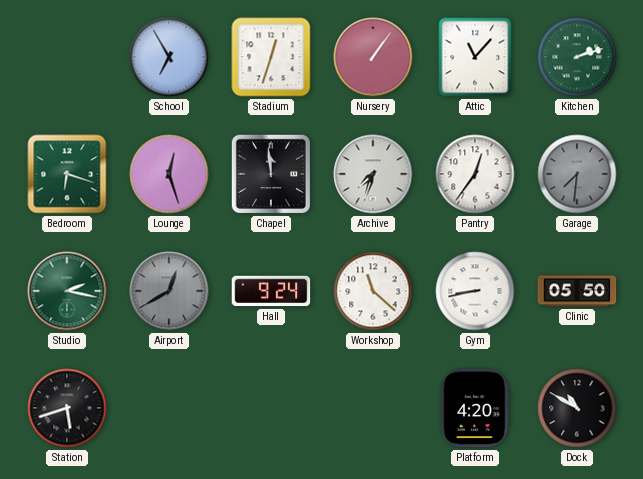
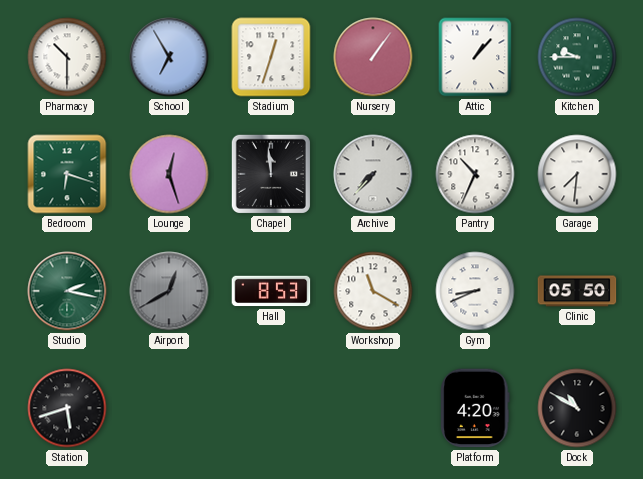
Pharmacy: none -> 10:30
Attic: 11:07 -> 1:07
Kitchen: 2:12 -> 9:45
Archive: 7:33 -> 7:37
Pantry: 12:36 -> 10:34
Garage dial: grey -> white
Hall: 9:24 -> 8:53
Workshop: 11:22 -> 11:20
Gym: 8:43 -> 8:41
